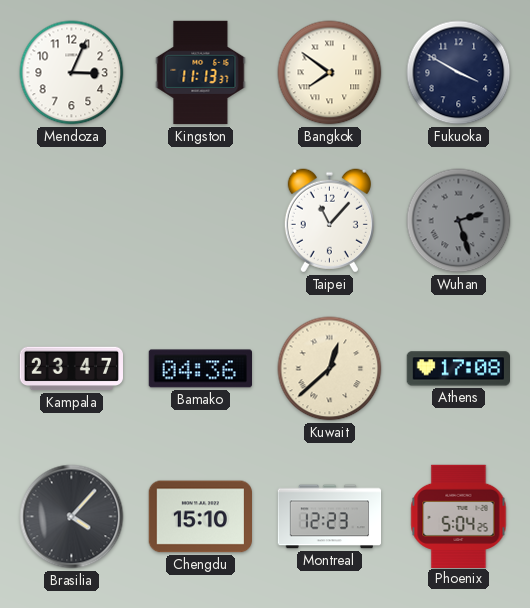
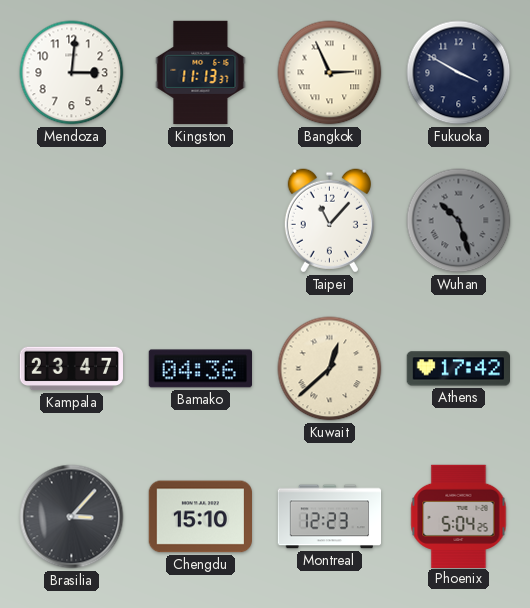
Mendoza: 3:04 -> 3:01
Bangkok: 7:51 -> 2:56
Wuhan: 2:27 -> 10:27
Athens: 17:08 -> 17:42
Brasilia: 4:07 -> 3:07
